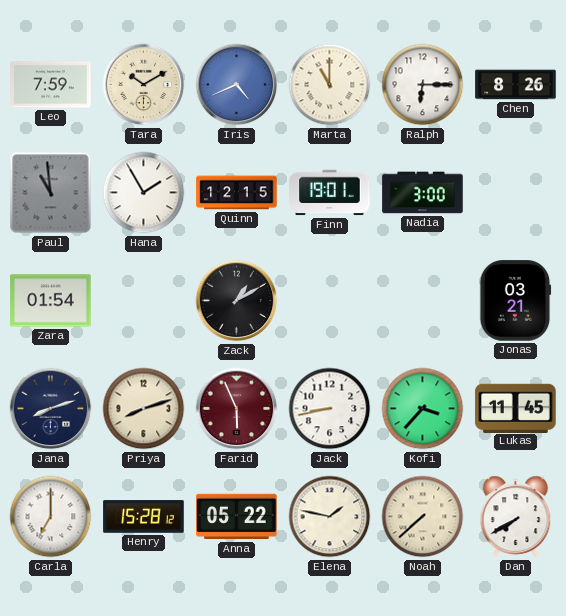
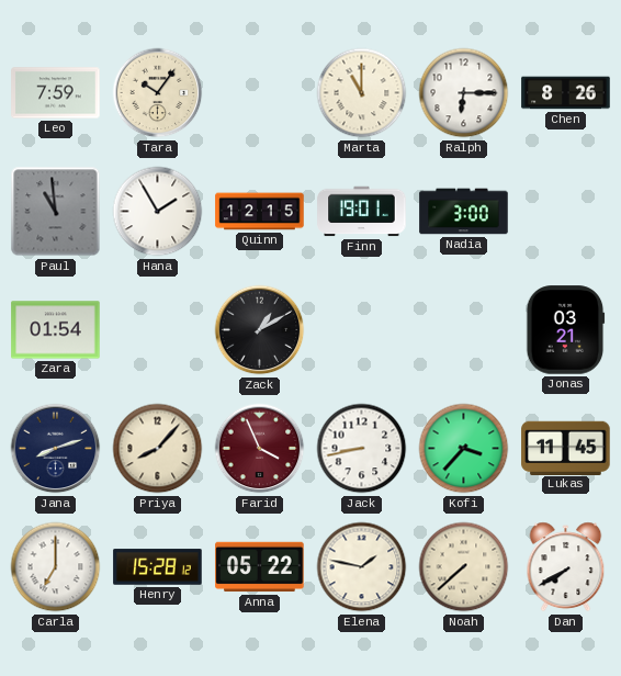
Tara: 10:10 -> 10:06
Iris: 4:41 -> none
Priya: 8:12 -> 8:07
Farid: 5:56 -> 3:56
